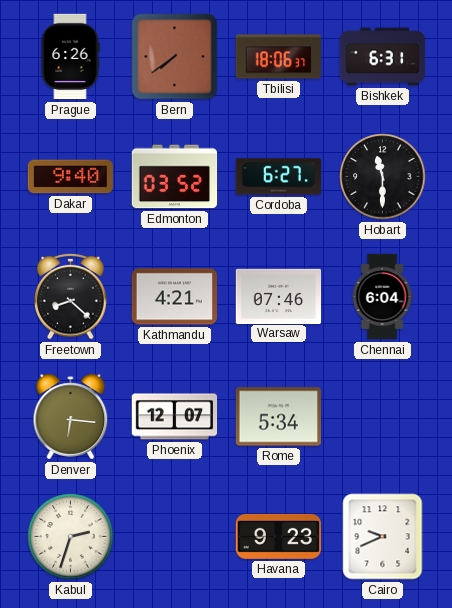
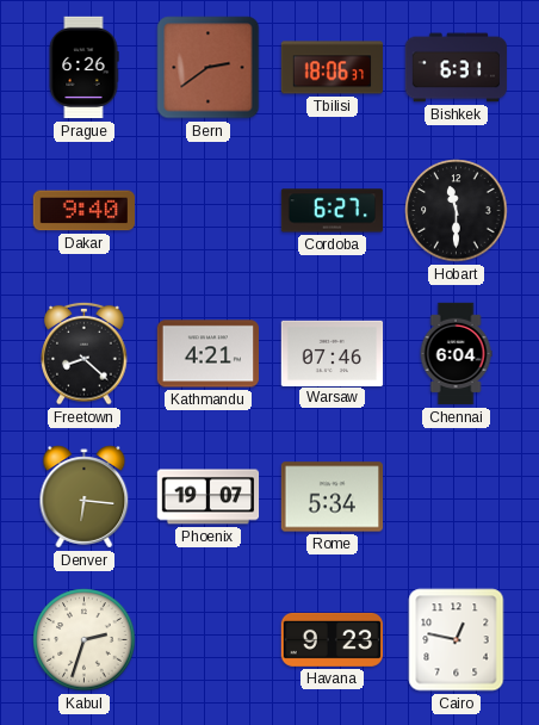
Bern: 7:39 -> 2:39
Edmonton: 03:52 -> none
Phoenix: 12:07 -> 19:07
Cairo: 9:41 -> 12:47
